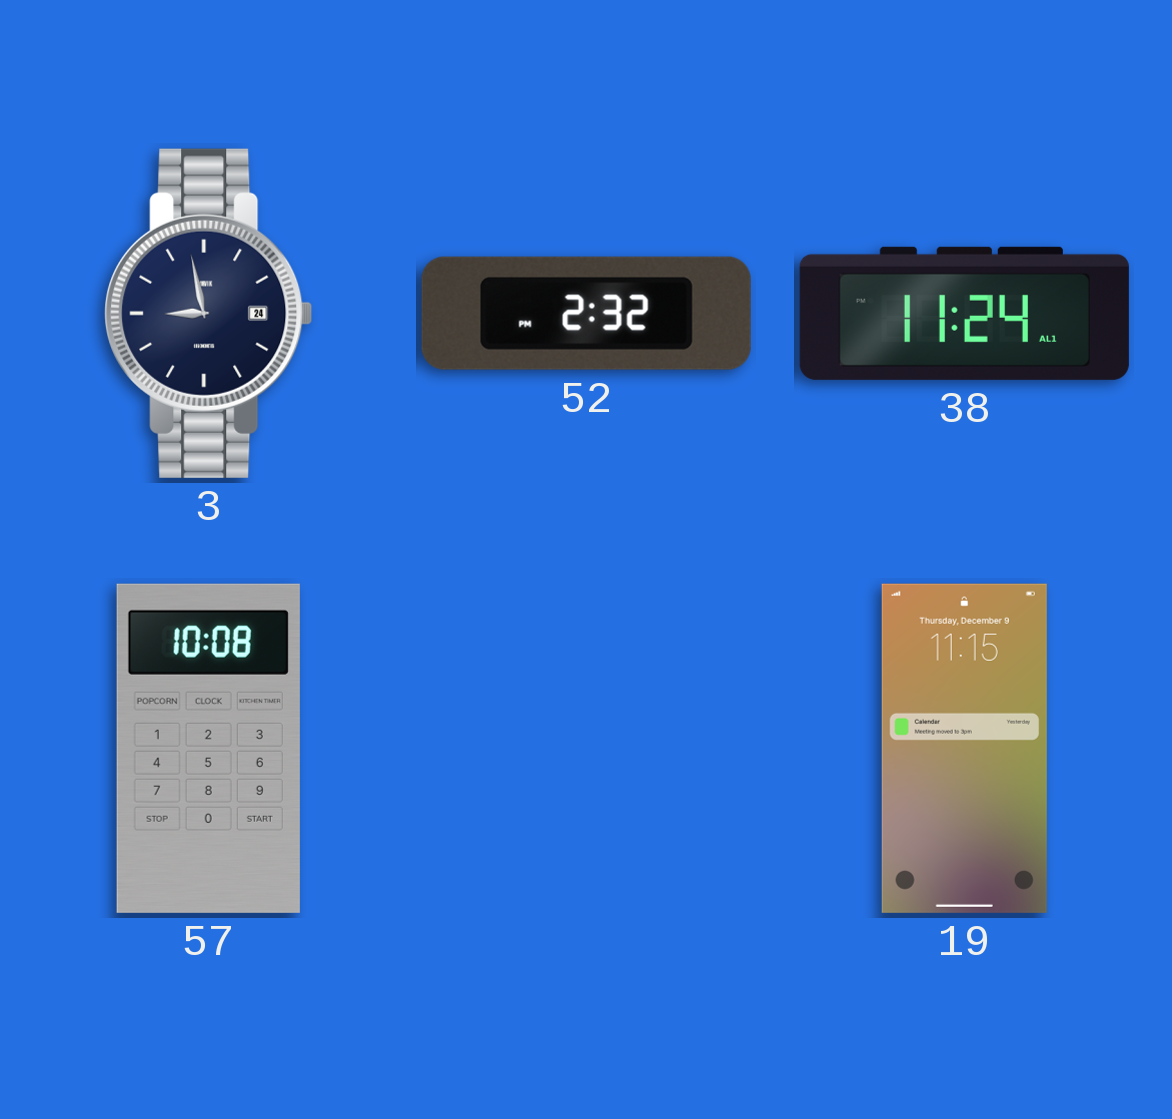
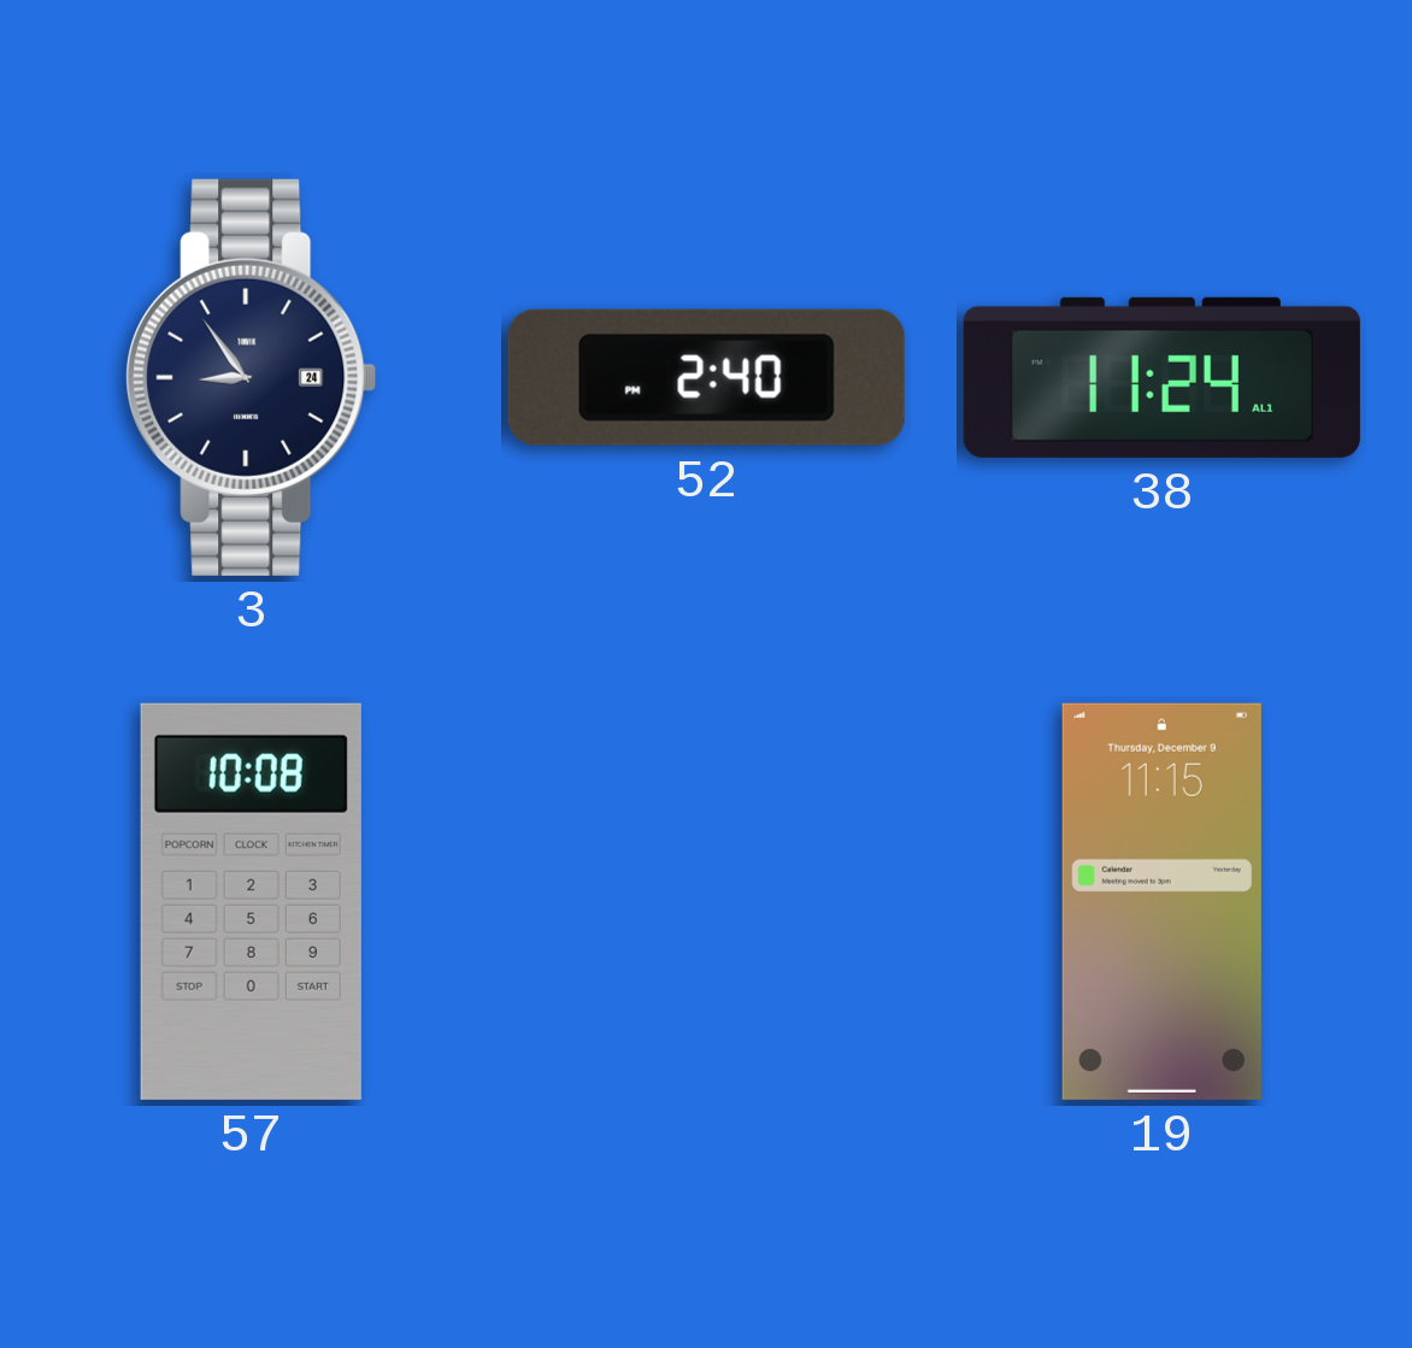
3: 8:58 -> 8:54
52: 2:32 -> 2:40
